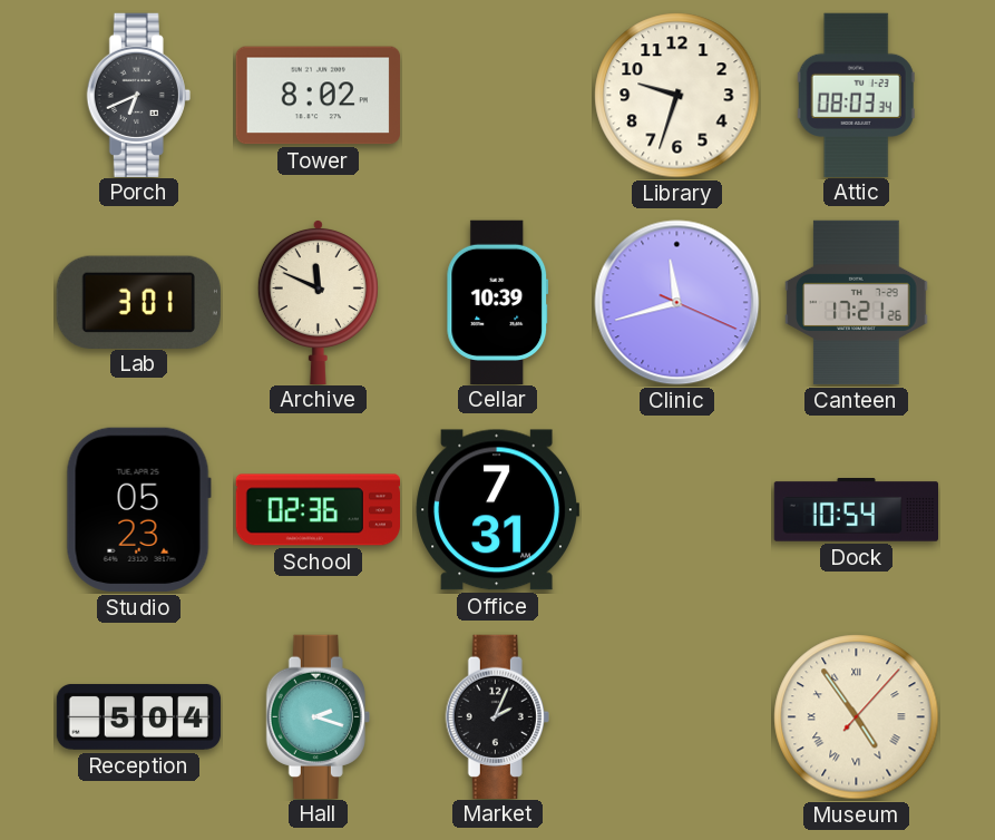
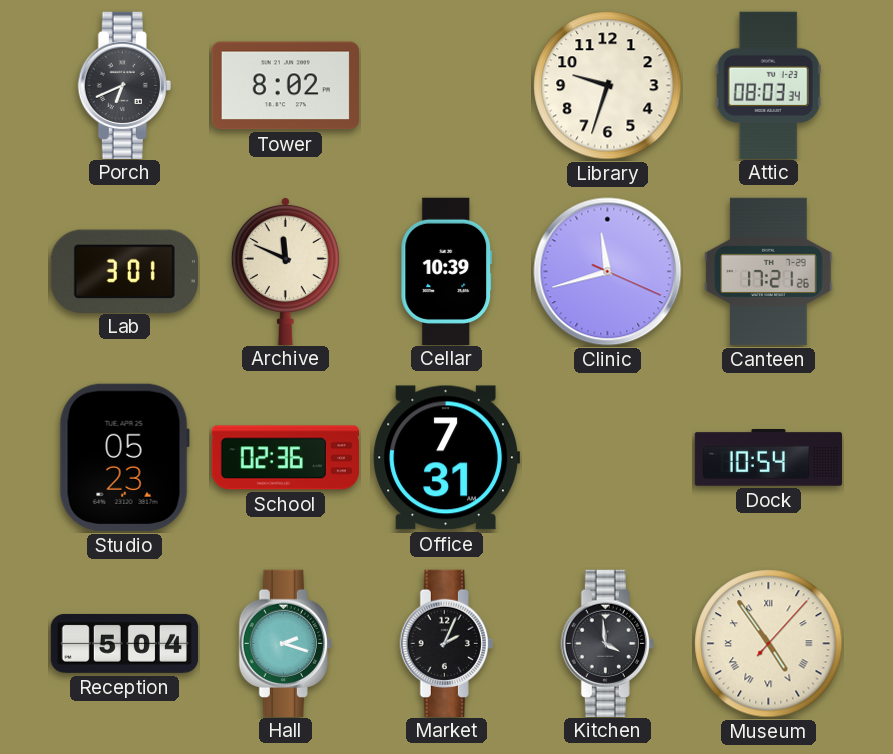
Kitchen: none -> 3:59
